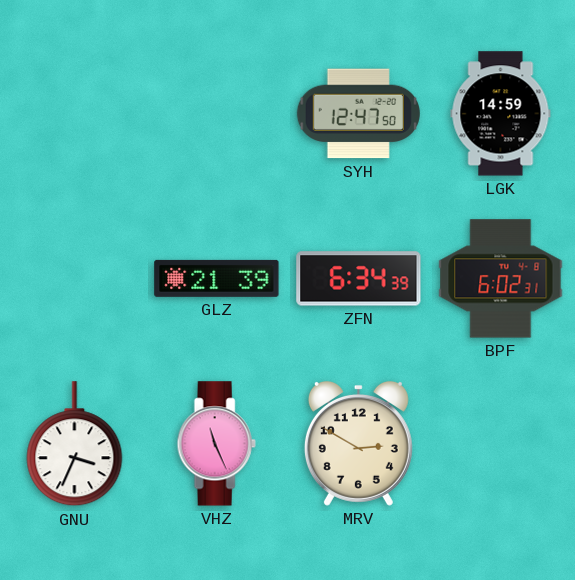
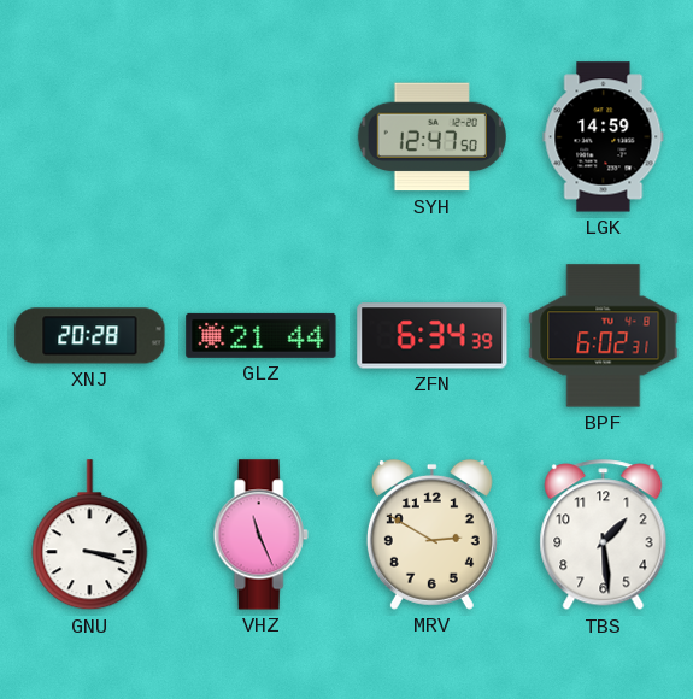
XNJ: none -> 20:28
GLZ: 21:39 -> 21:44
GNU: 3:34 -> 3:18
TBS: none -> 1:29
